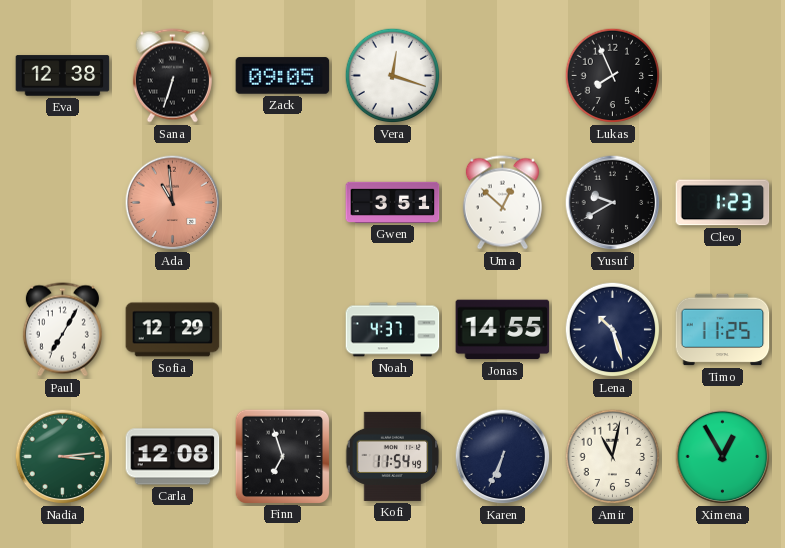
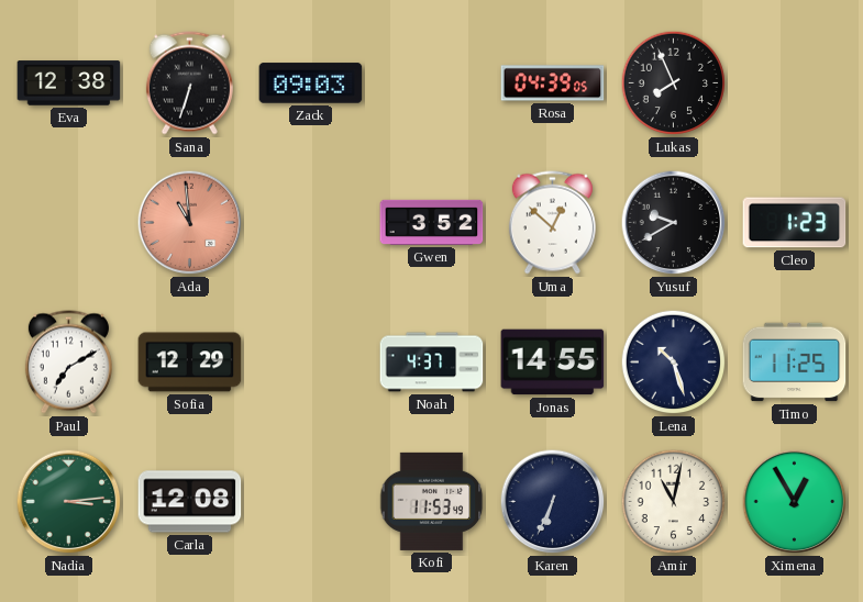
Zack: 09:05 -> 09:03
Vera: 12:18 -> none
Rosa: none -> 04:39
Gwen: 3:51 -> 3:52
Paul: 7:05 -> 7:10
Finn: 6:57 -> none
Kofi: 11:54 -> 11:53
